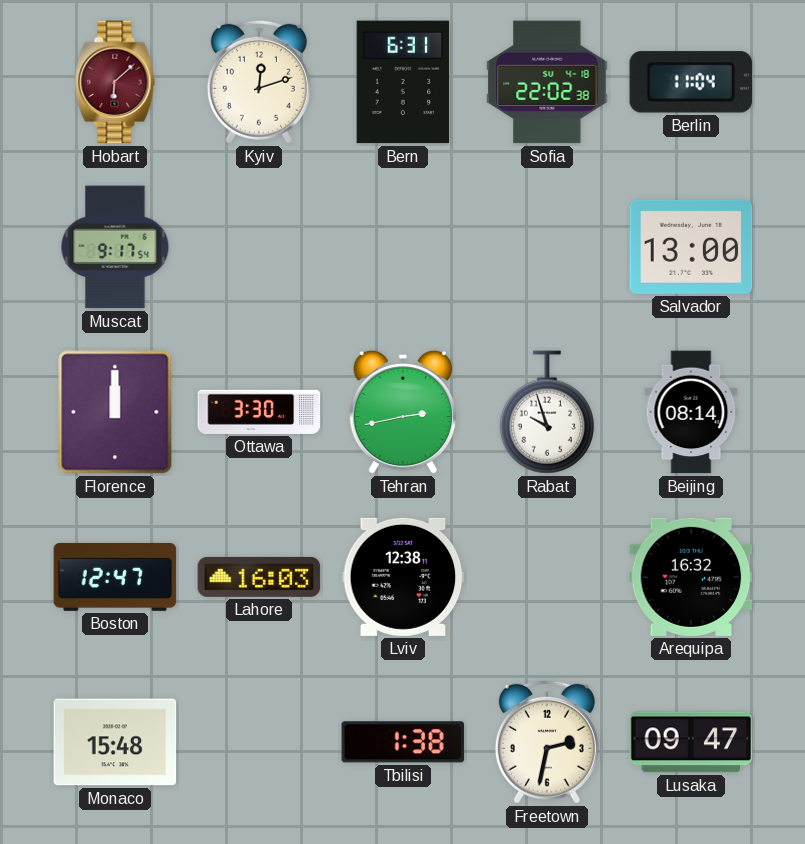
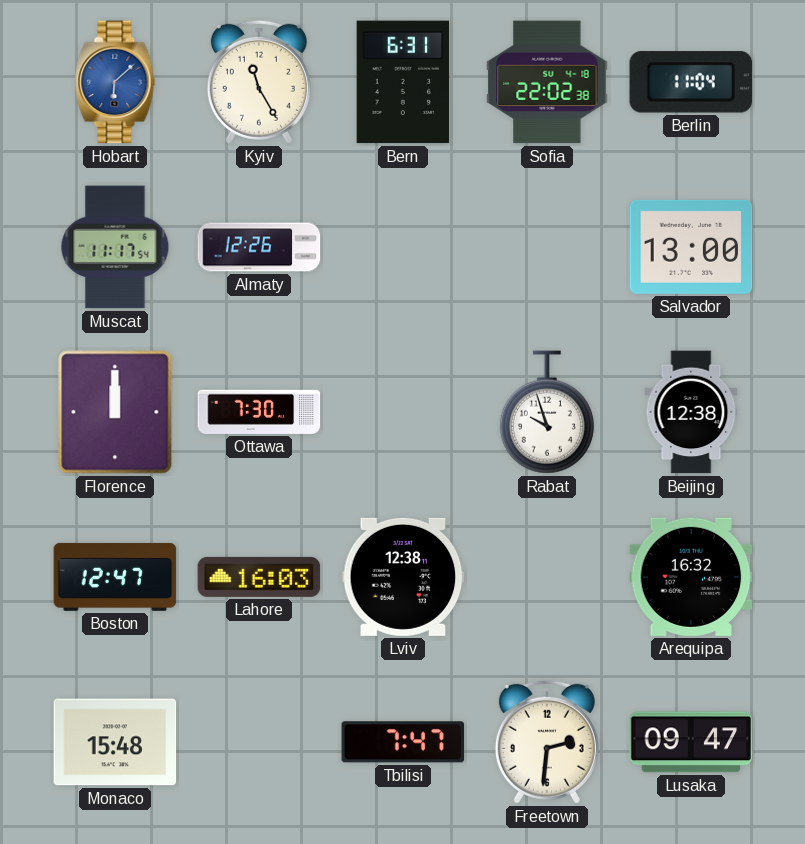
Hobart dial: burgundy -> blue
Kyiv: 12:12 -> 11:25
Muscat: 9:17 -> 11:17
Almaty: none -> 12:26
Ottawa: 3:30 -> 7:30
Tehran: 2:43 -> none
Beijing: 08:14 -> 12:38
Tbilisi: 1:38 -> 7:47
Freetown: 2:32 -> 2:31
